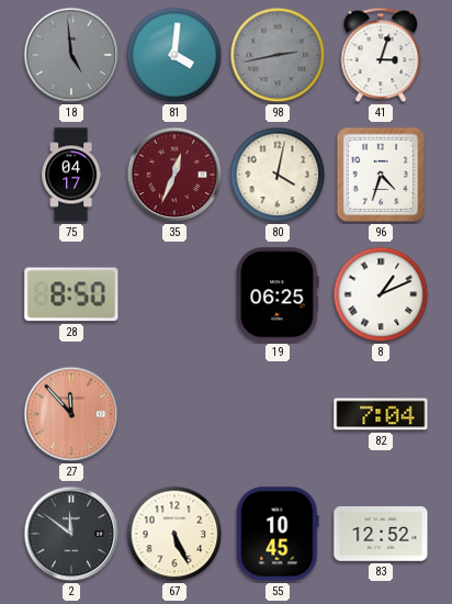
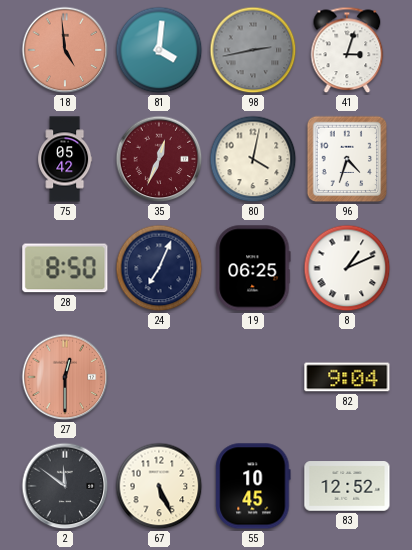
18 dial: grey -> salmon
75: 04:17 -> 05:42
24: none -> 7:04
27: 11:53 -> 12:30
82: 7:04 -> 9:04
